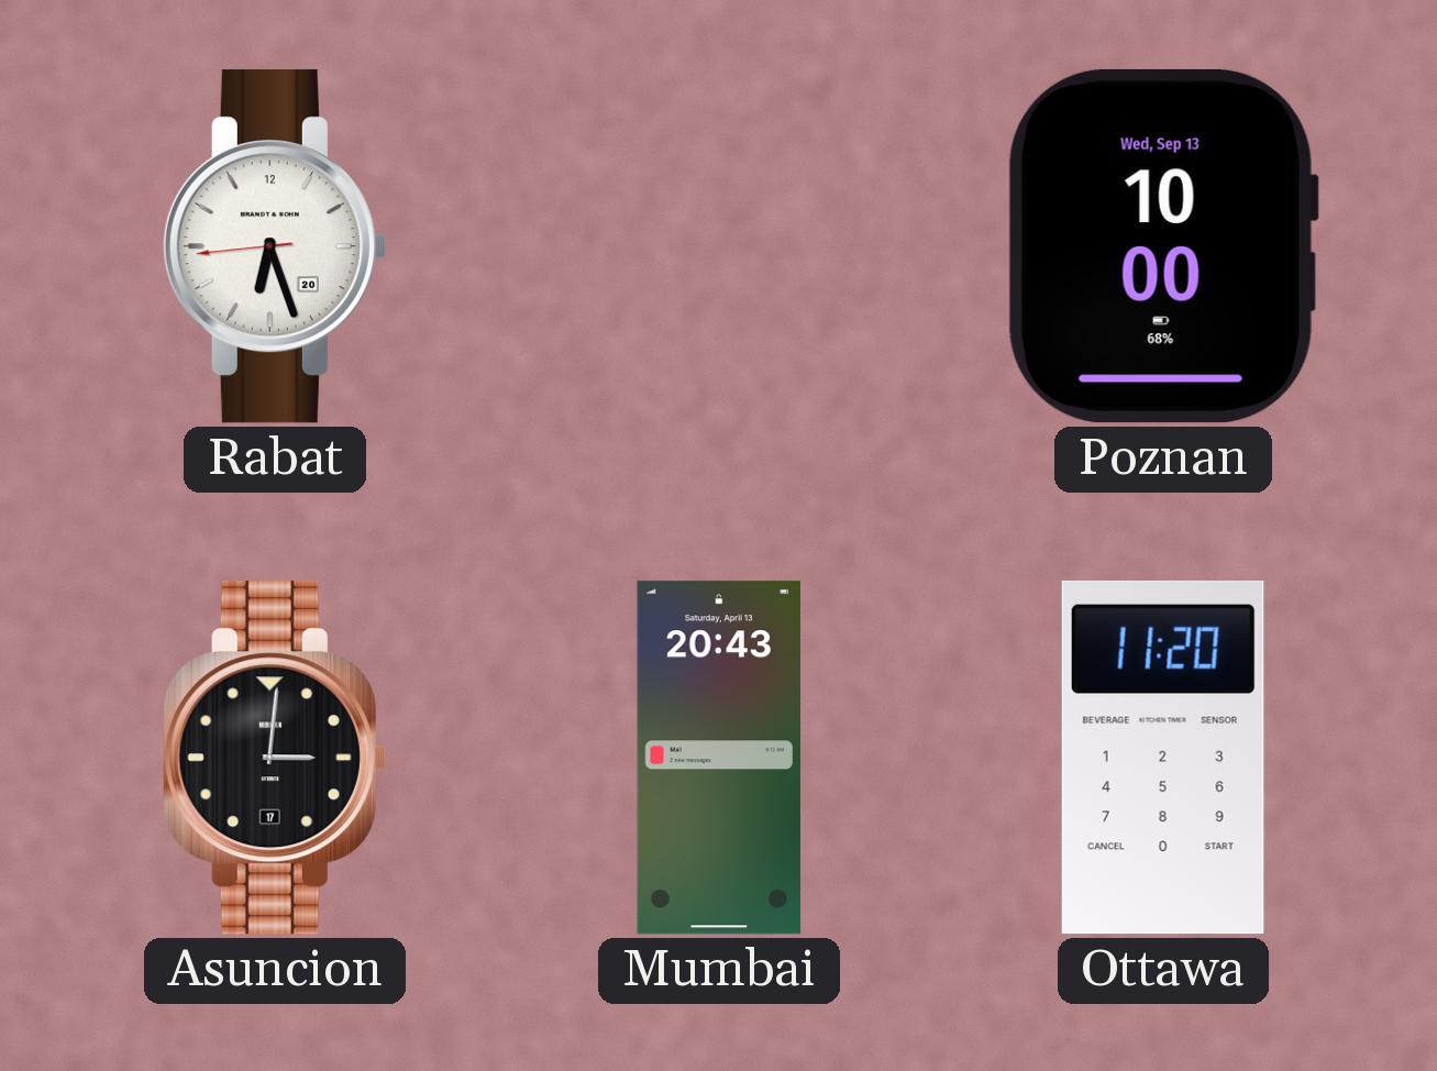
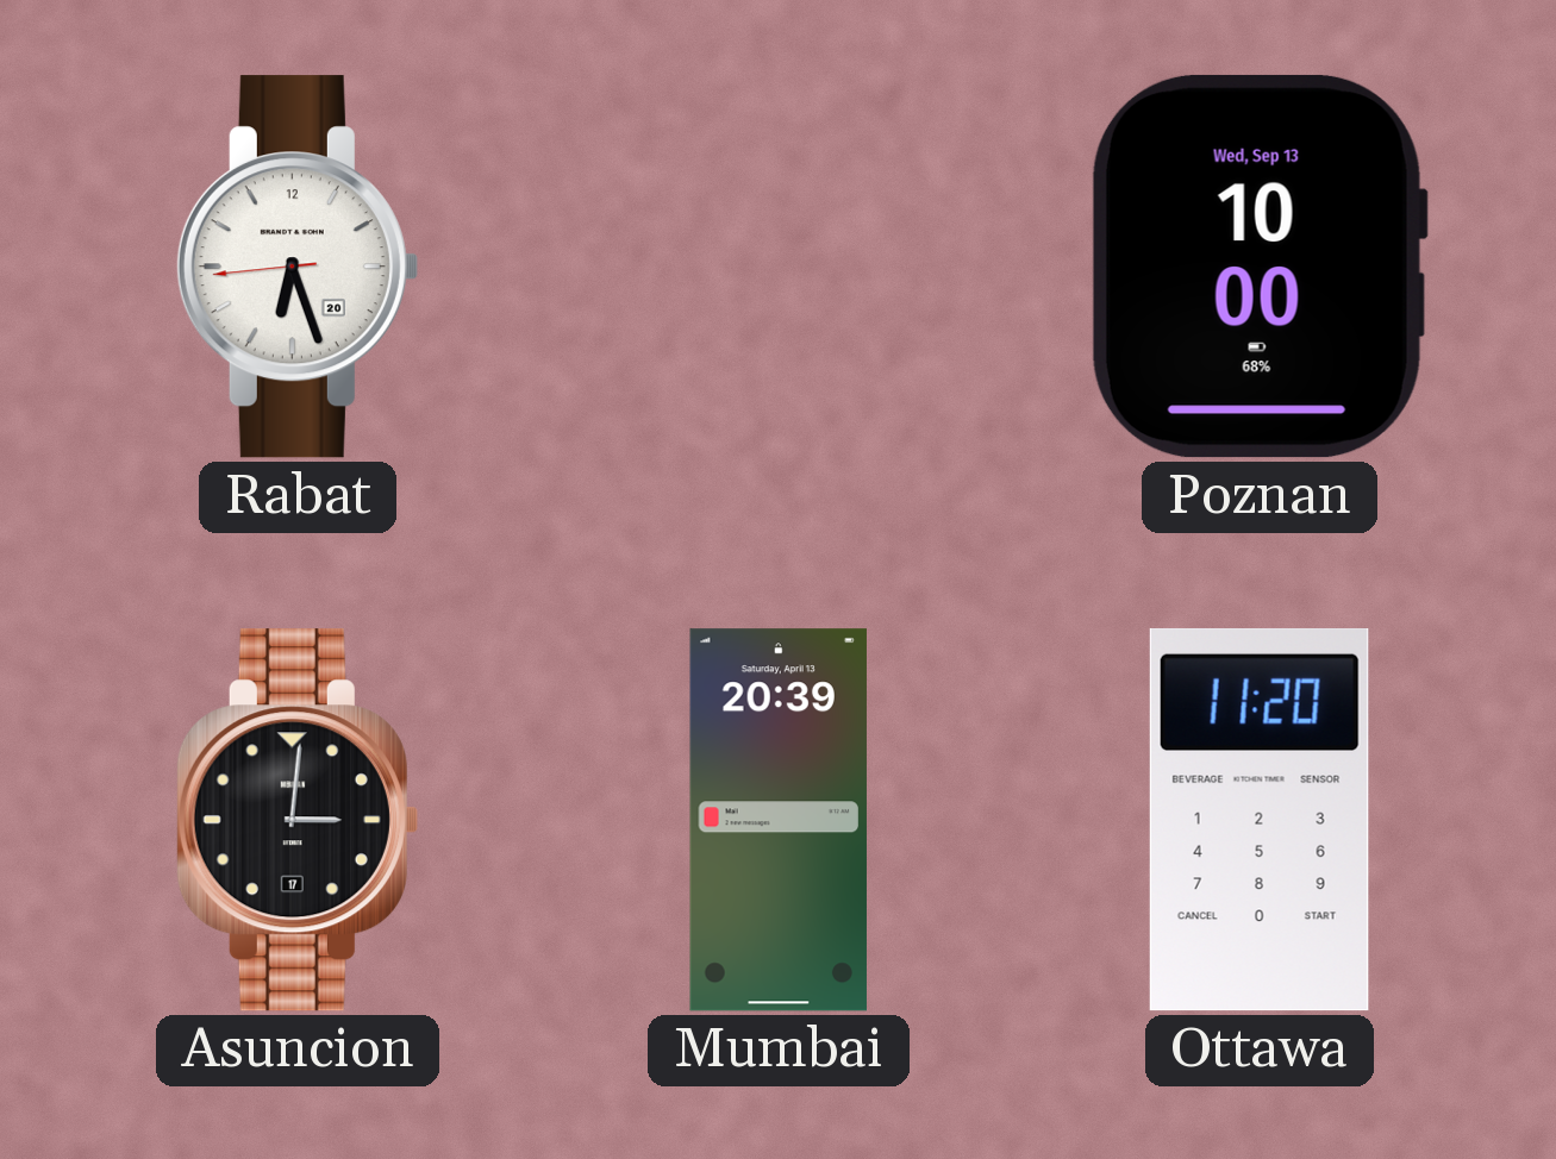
Mumbai: 20:43 -> 20:39
